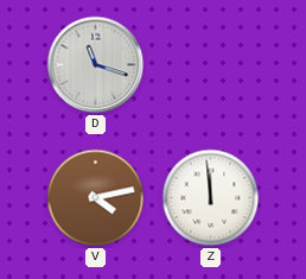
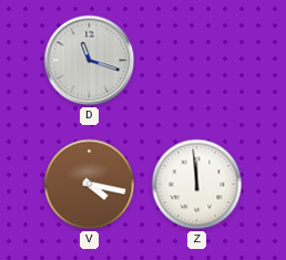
V: 4:13 -> 4:17
